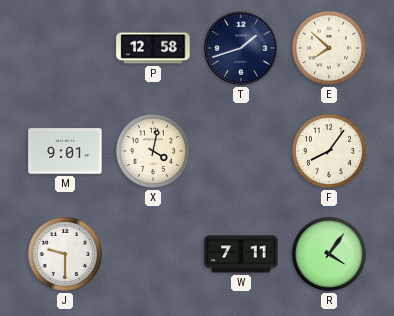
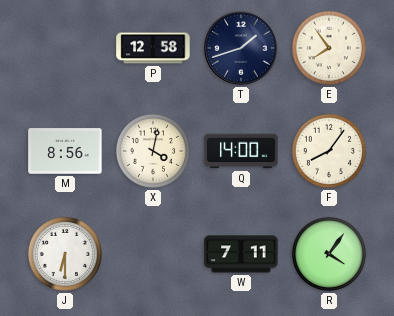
E: 7:52 -> 7:54
M: 9:01 -> 8:56
Q: none -> 14:00
J: 9:30 -> 6:30
